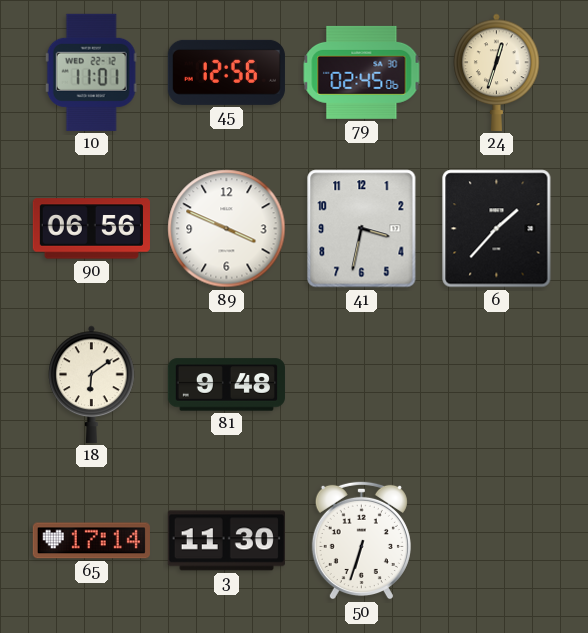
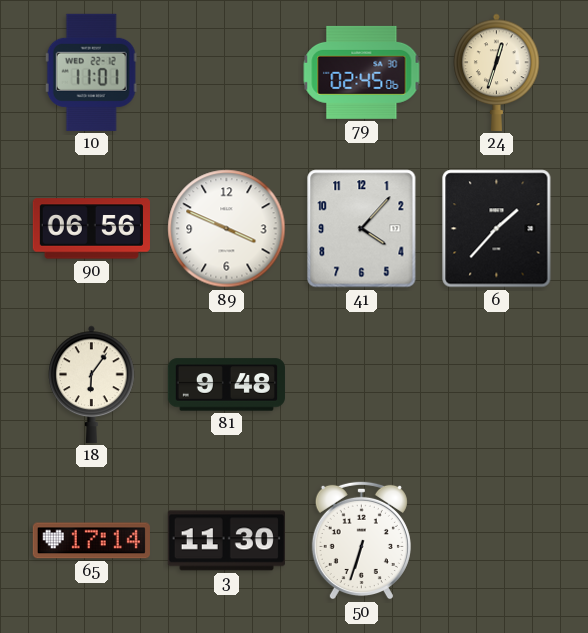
45: 12:56 -> none
41: 3:32 -> 4:07
18: 6:09 -> 6:06
